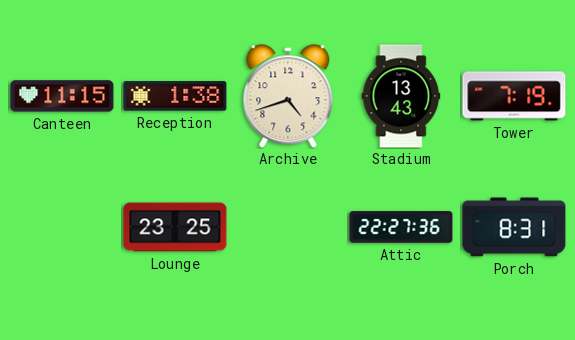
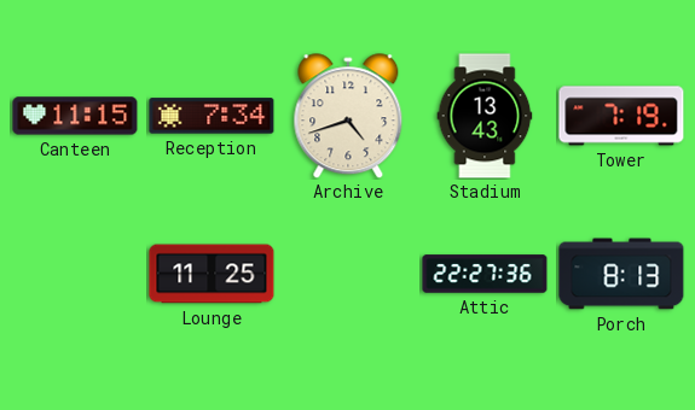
Reception: 1:38 -> 7:34
Lounge: 23:25 -> 11:25
Porch: 8:31 -> 8:13
